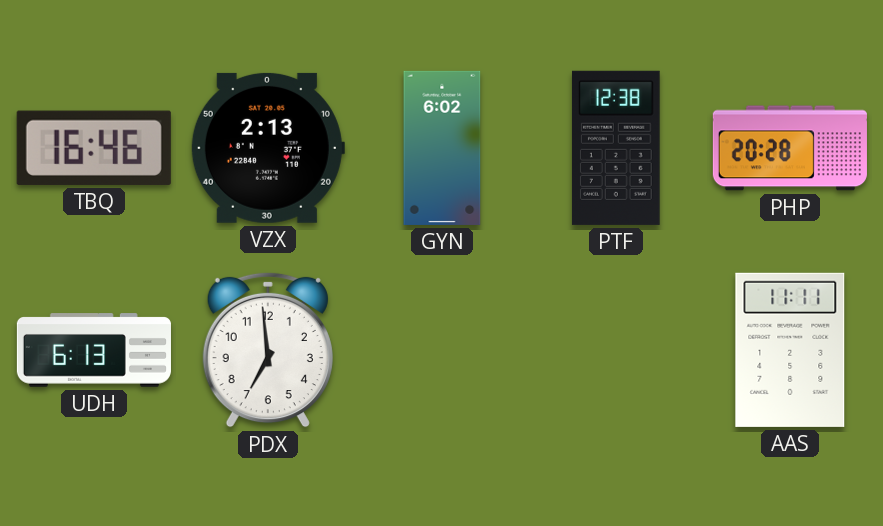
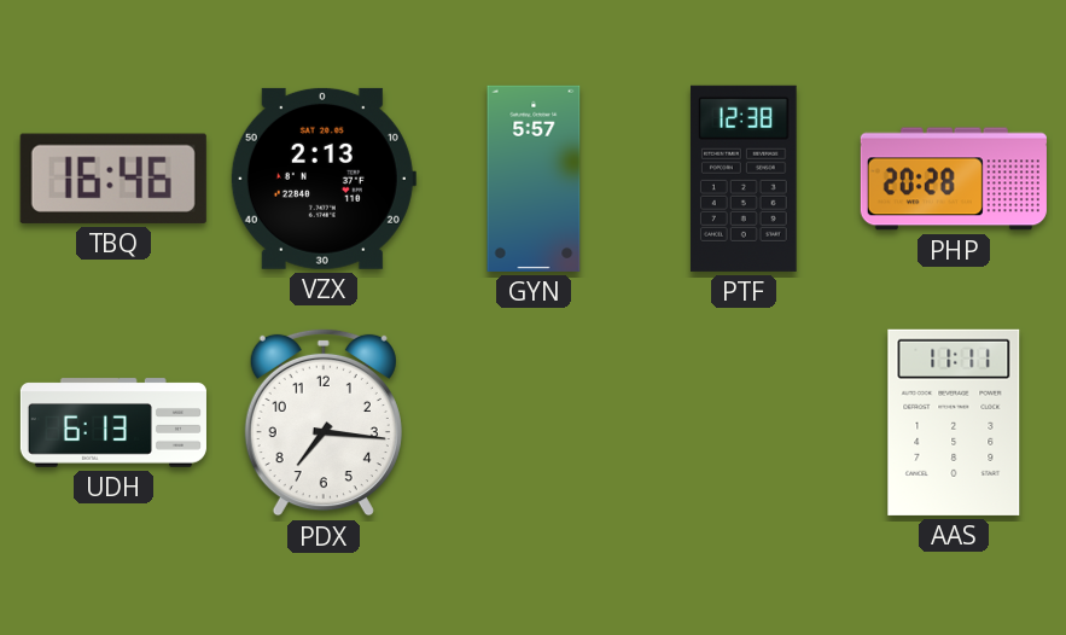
GYN: 6:02 -> 5:57
PDX: 6:59 -> 7:16
